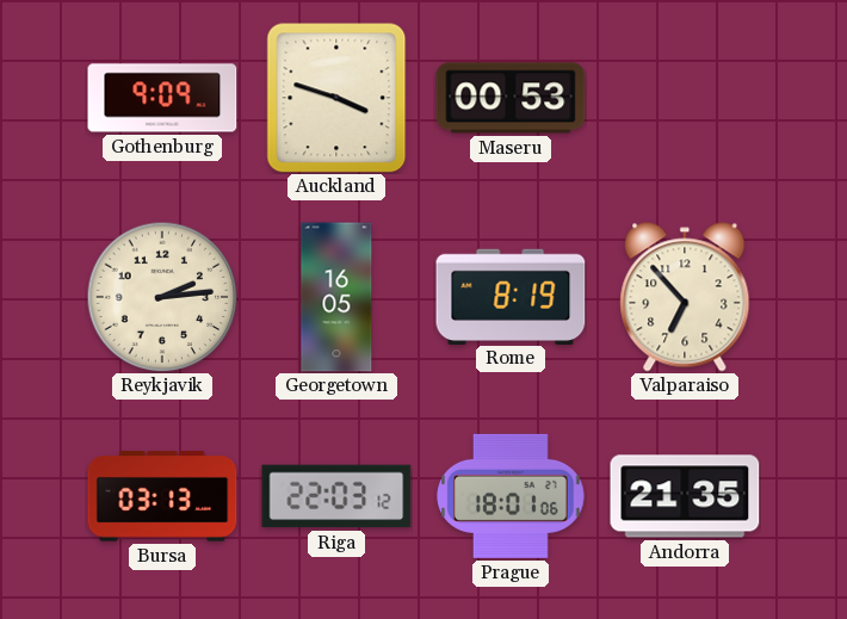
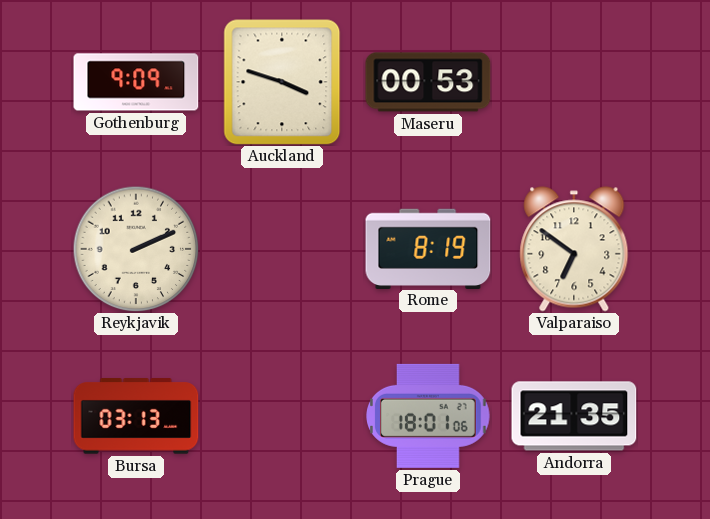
Reykjavik: 2:14 -> 2:11
Georgetown: 16:05 -> none
Valparaiso: 6:53 -> 6:51
Riga: 22:03 -> none
